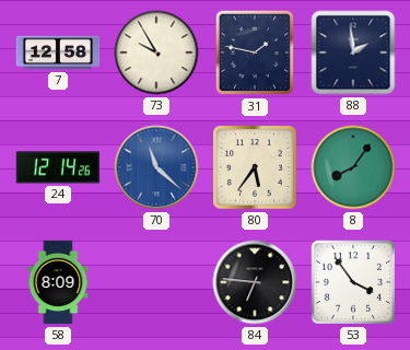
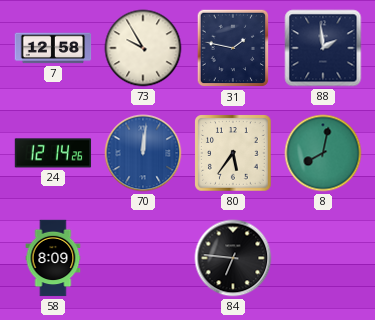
70: 11:22 -> 12:01
8: 8:06 -> 8:02
53: 3:54 -> none
